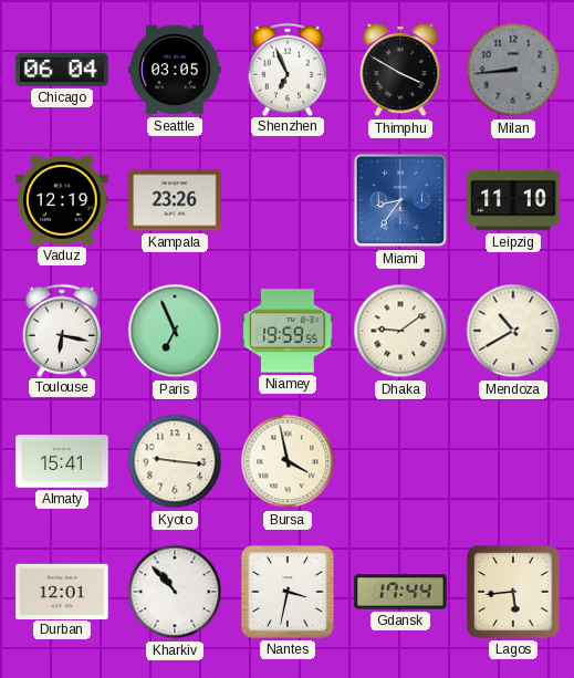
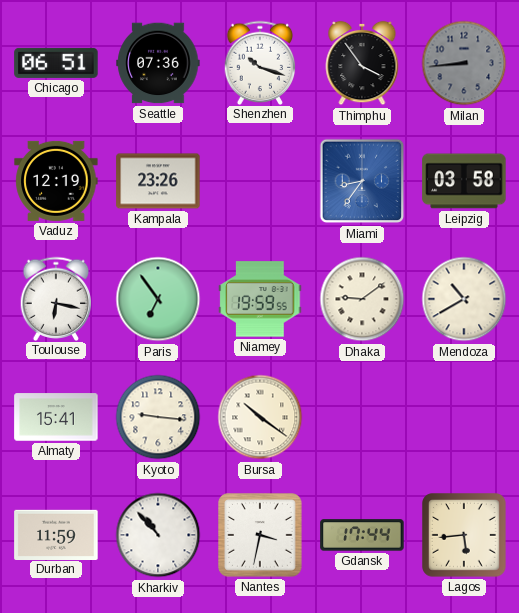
Chicago: 06:04 -> 06:51
Seattle: 03:05 -> 07:36
Shenzhen: 6:56 -> 10:18
Thimphu: 3:50 -> 3:54
Leipzig: 11:10 -> 03:58
Paris: 6:56 -> 6:54
Bursa: 3:58 -> 10:21
Durban: 12:01 -> 11:59
